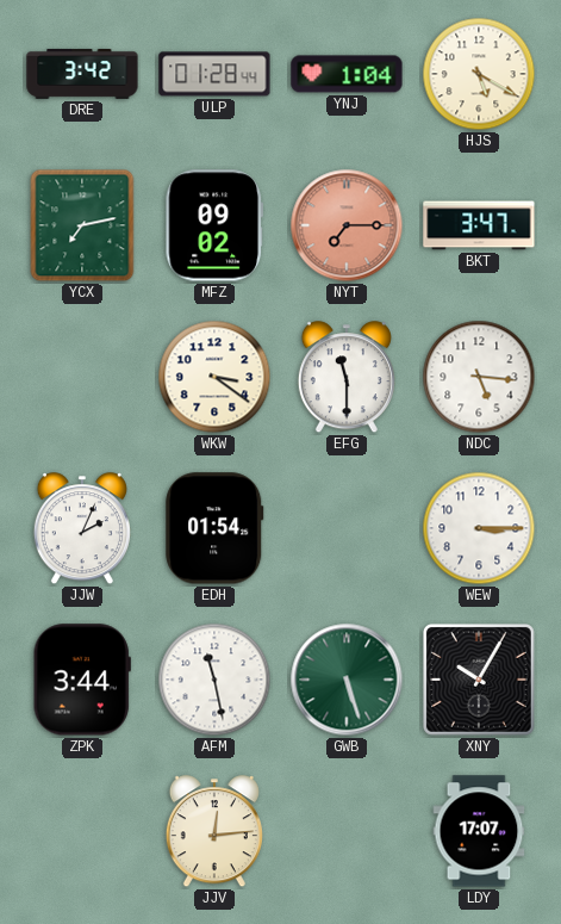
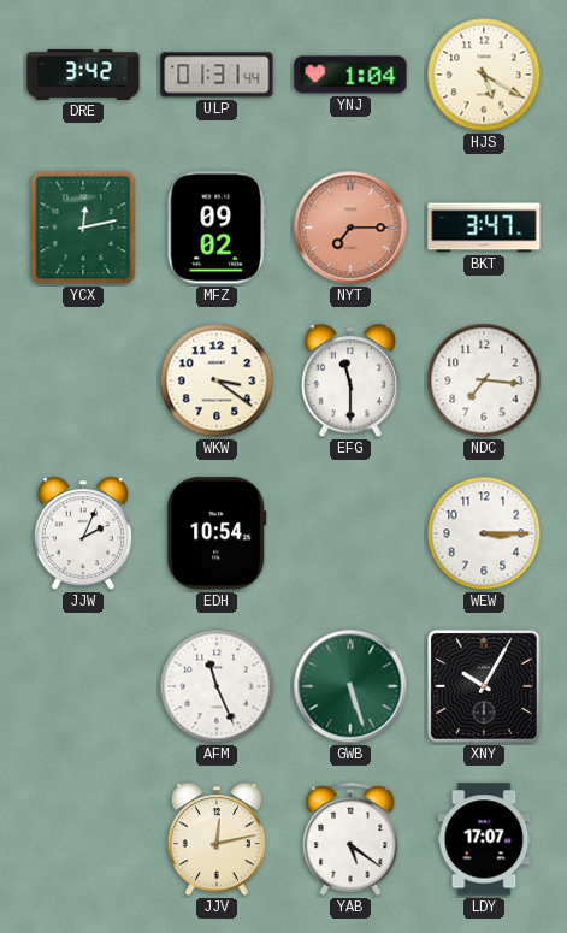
ULP: 01:28 -> 01:31
YCX: 7:13 -> 12:13
NDC: 5:16 -> 7:16
EDH: 01:54 -> 10:54
ZPK: 3:44 -> none
AFM: 11:28 -> 11:26
JJV: 12:14 -> 12:13
YAB: none -> 5:21
